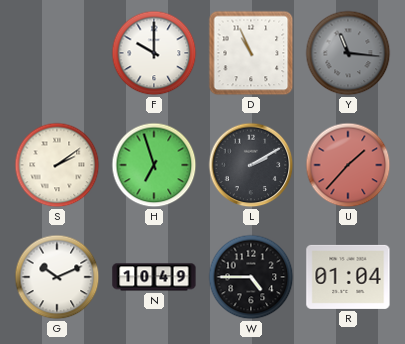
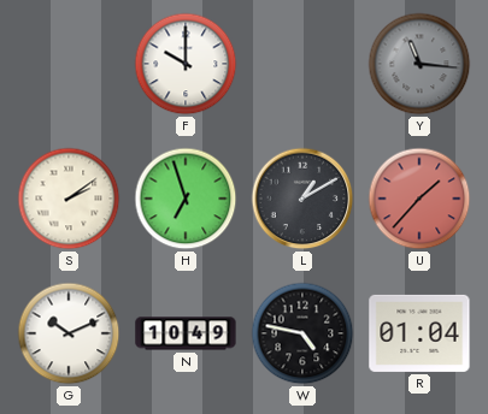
D: 10:56 -> none
L: 2:10 -> 1:10
W: 4:45 -> 4:47
